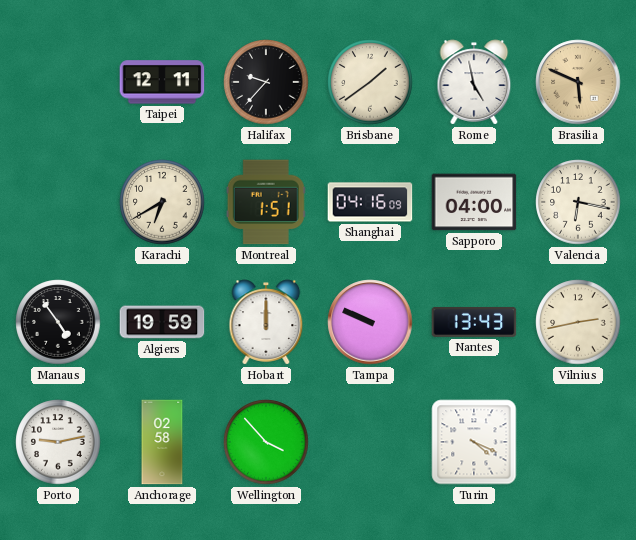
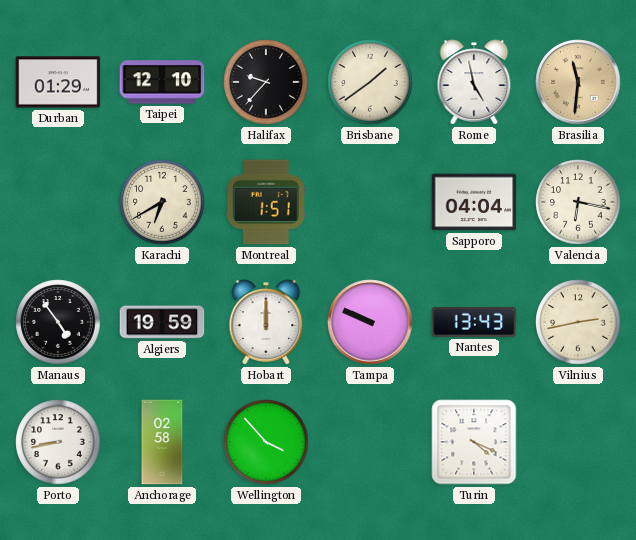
Durban: none -> 01:29
Taipei: 12:11 -> 12:10
Brasilia: 5:49 -> 11:31
Shanghai: 04:16 -> none
Sapporo: 04:00 -> 04:04
Porto: 9:13 -> 8:43
